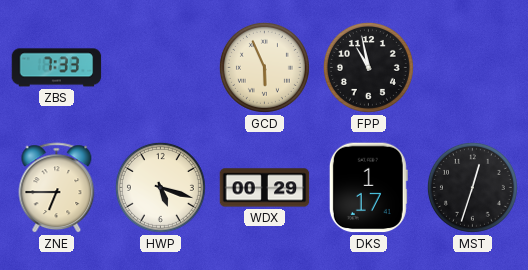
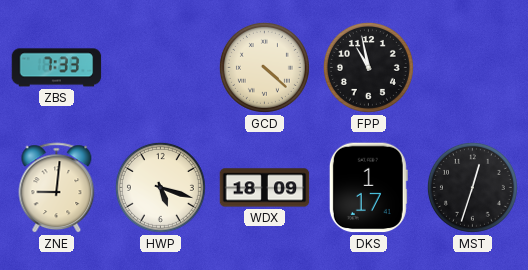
GCD: 5:56 -> 4:22
ZNE: 6:45 -> 9:01
WDX: 00:29 -> 18:09
